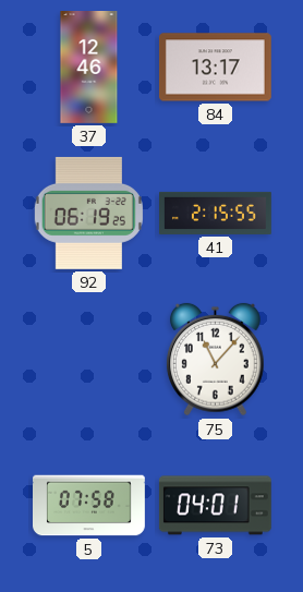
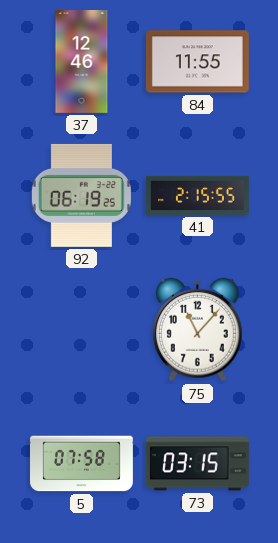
84: 13:17 -> 11:55
73: 04:01 -> 03:15
